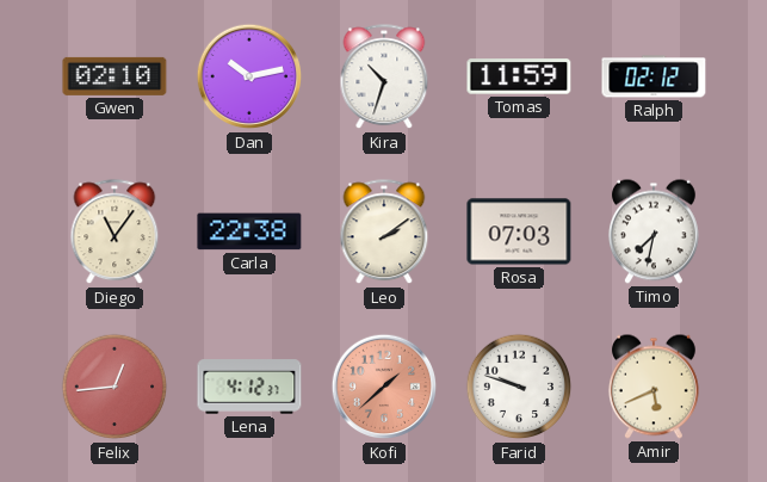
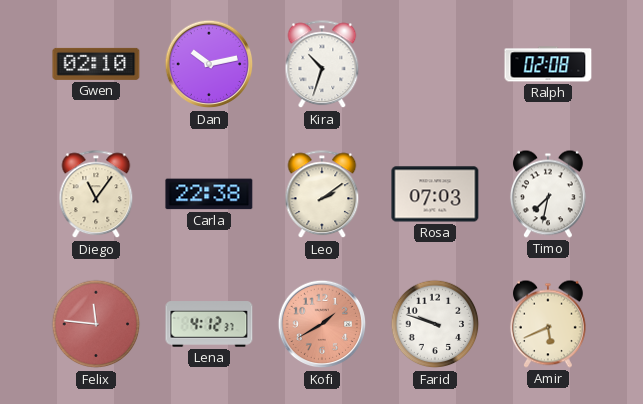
Tomas: 11:59 -> none
Ralph: 02:12 -> 02:08
Felix: 12:44 -> 11:46
Kofi: 1:38 -> 1:40
